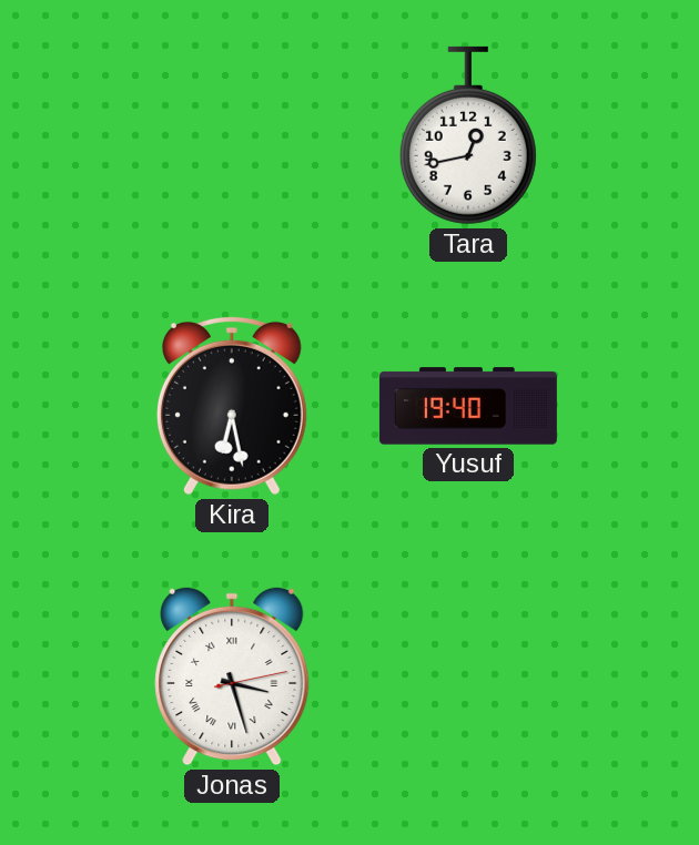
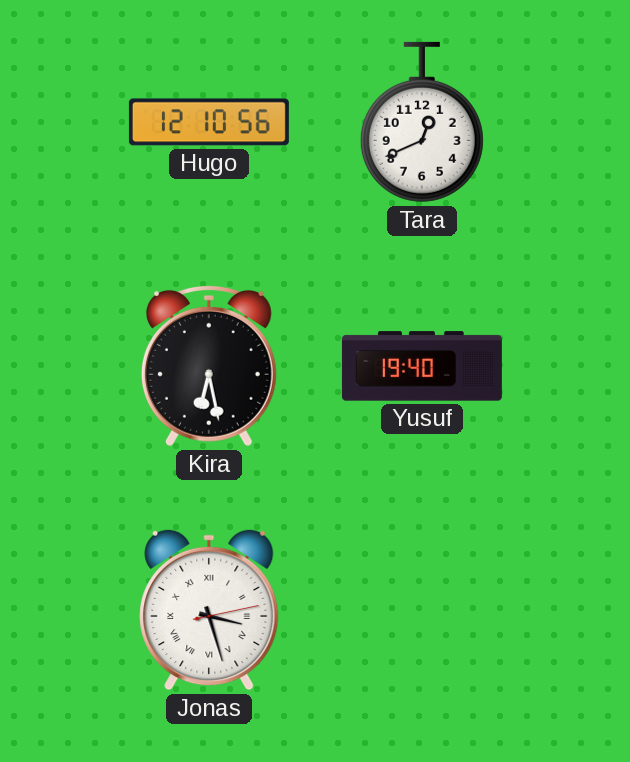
Hugo: none -> 12:10
Tara: 12:43 -> 12:41
